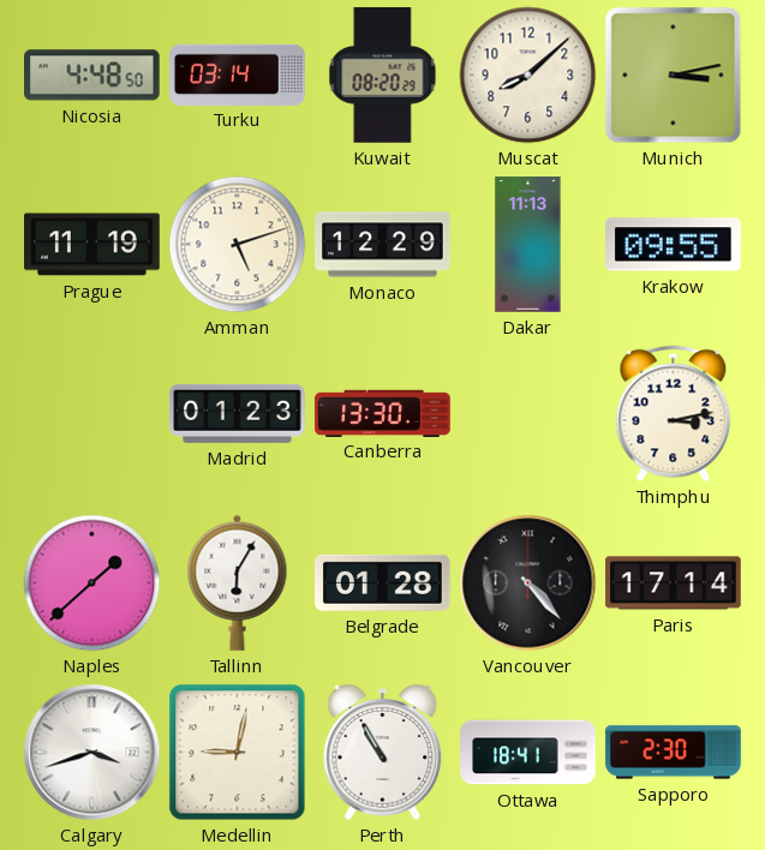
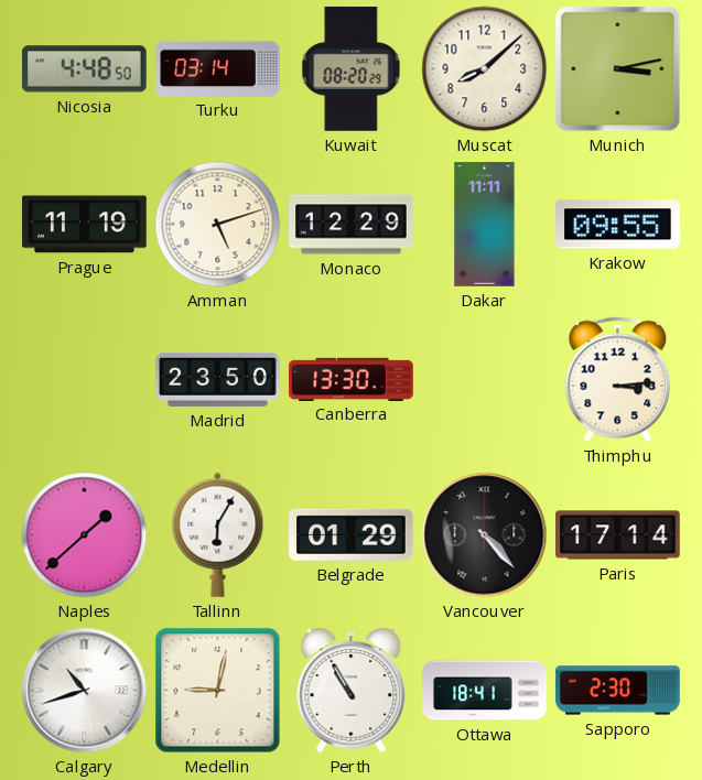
Dakar: 11:13 -> 11:11
Madrid: 01:23 -> 23:50
Thimphu: 3:13 -> 3:14
Belgrade: 01:28 -> 01:29
Calgary: 3:42 -> 10:42
